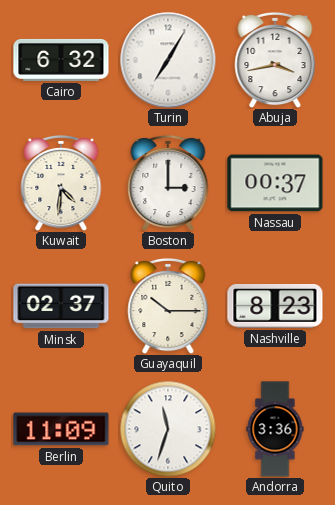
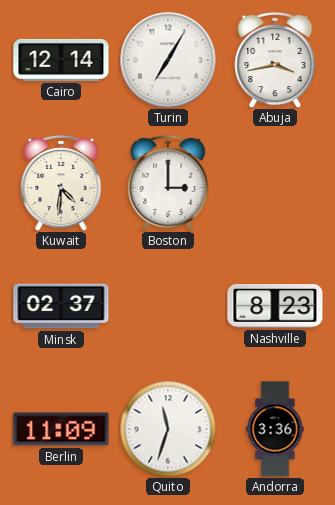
Cairo: 6:32 -> 12:14
Nassau: 00:37 -> none
Guayaquil: 10:15 -> none
